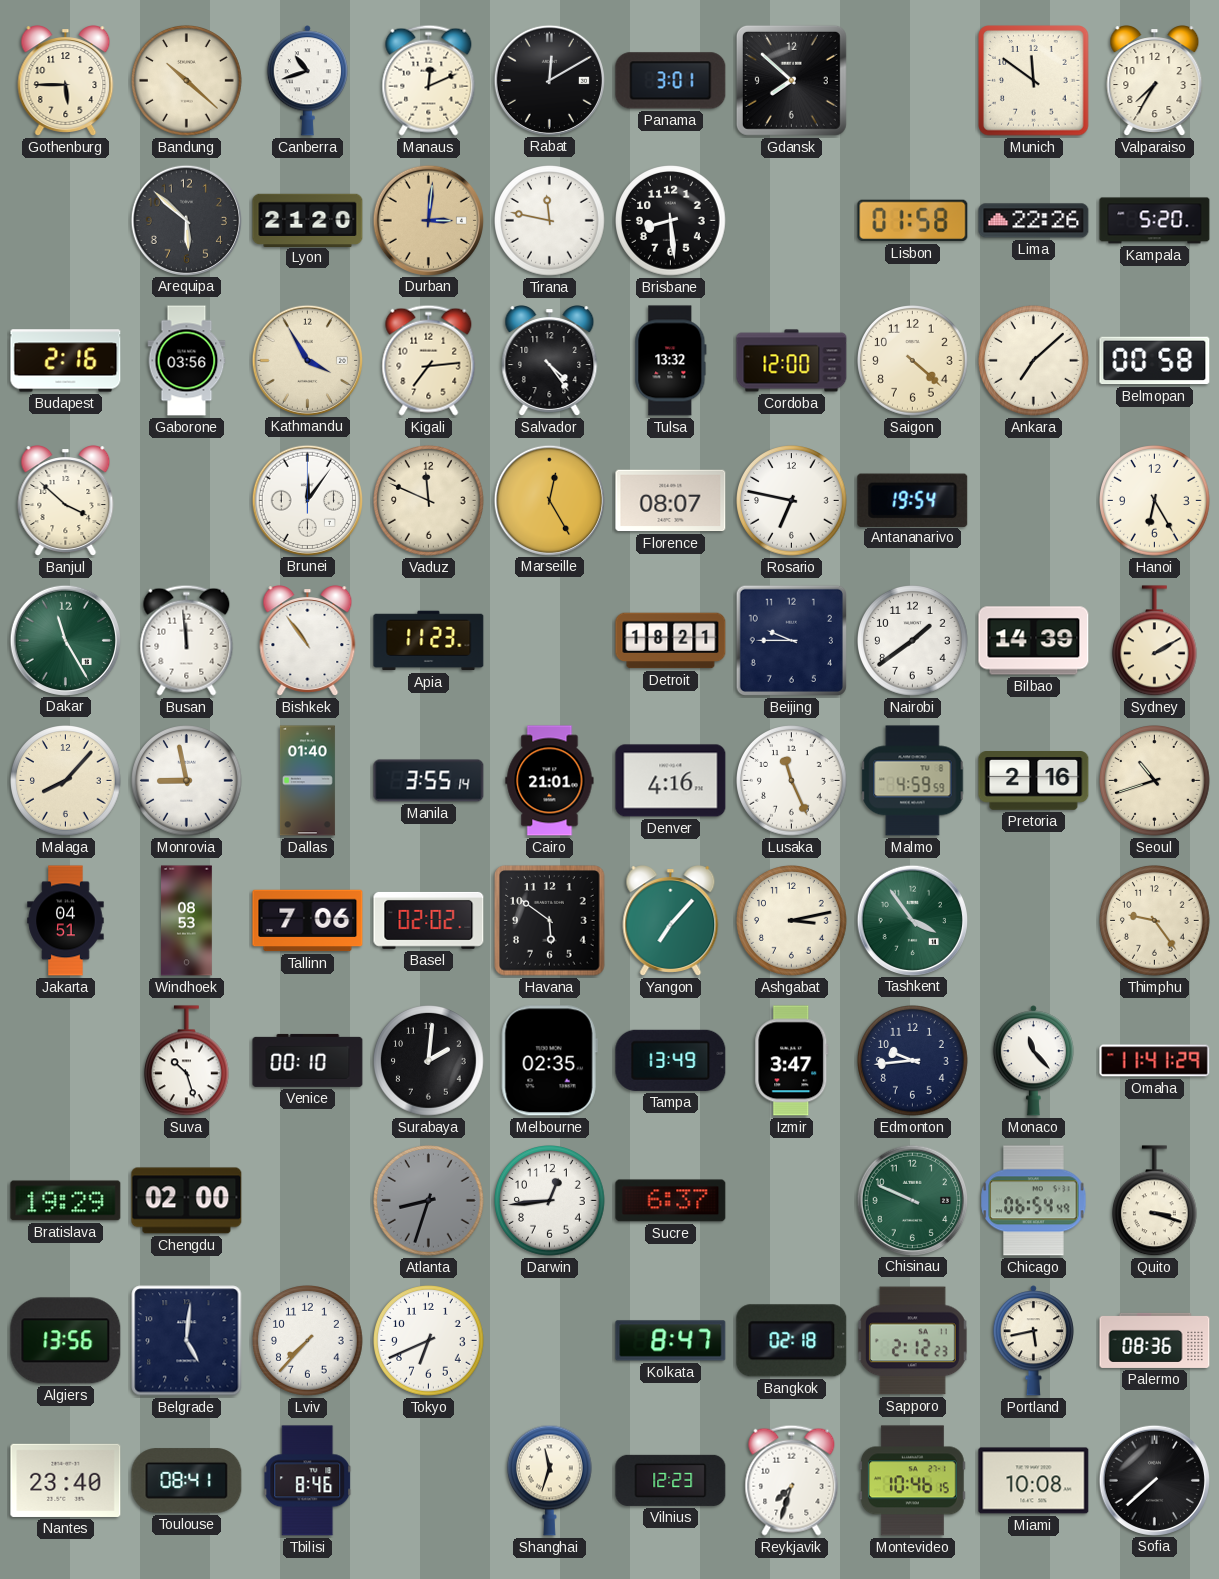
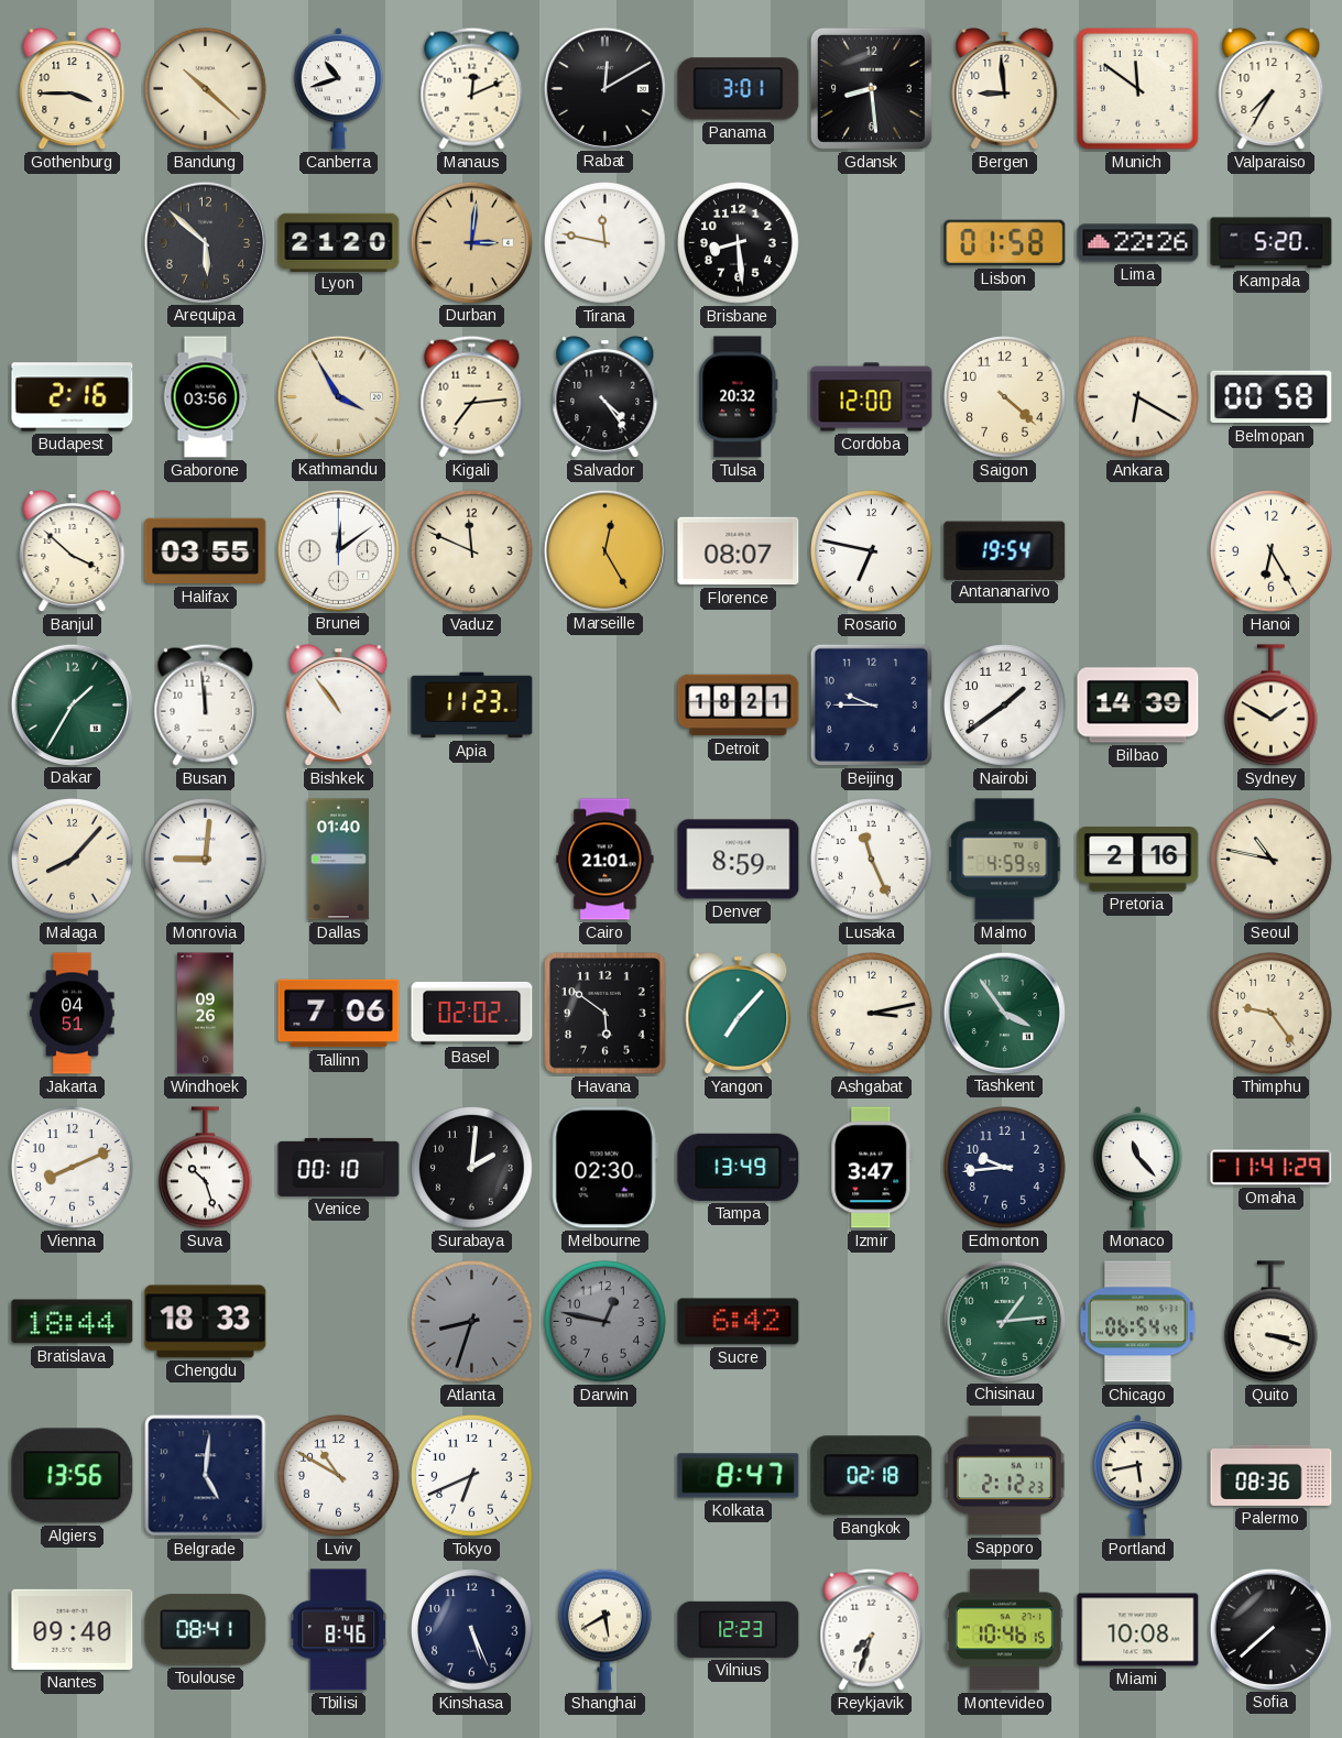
Gothenburg: 5:45 -> 3:45
Gdansk: 7:52 -> 8:29
Bergen: none -> 8:59
Tulsa: 13:32 -> 20:32
Ankara: 7:08 -> 6:20
Halifax: none -> 03:55
Brunei: 12:06 -> 12:09
Dakar: 11:25 -> 1:35
Sydney: 2:10 -> 1:50
Monrovia: 8:58 -> 9:01
Manila: 3:55 -> none
Denver: 4:16 -> 8:59
Seoul: 10:42 -> 10:47
Windhoek: 08:53 -> 09:26
Vienna: none -> 8:11
Melbourne: 02:35 -> 02:30
Bratislava: 19:29 -> 18:44
Chengdu: 02:00 -> 18:33
Darwin: 12:44 -> 12:47
Darwin dial: white -> grey
Sucre: 6:37 -> 6:42
Chisinau: 9:49 -> 1:14
Lviv: 7:37 -> 10:50
Nantes: 23:40 -> 09:40
Kinshasa: none -> 5:26
Shanghai: 11:33 -> 5:40
